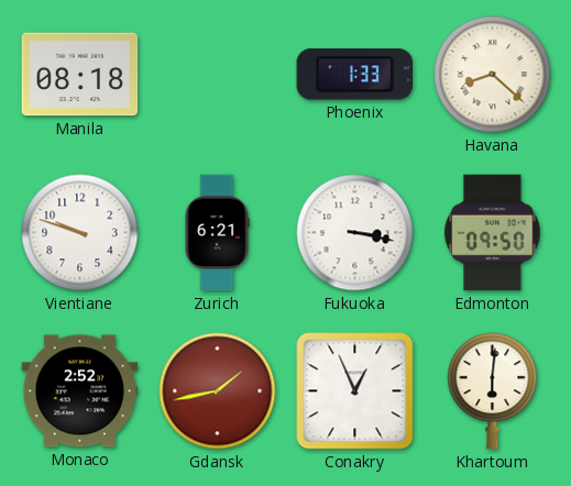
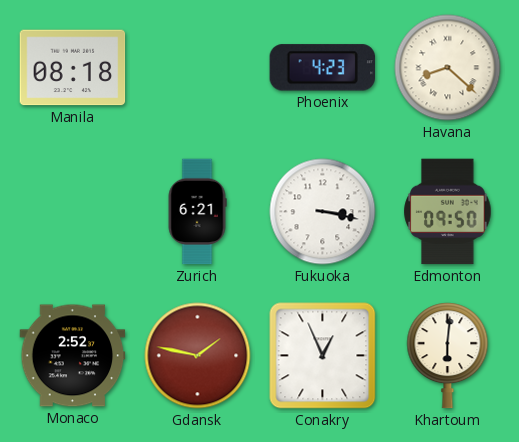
Phoenix: 1:33 -> 4:23
Vientiane: 9:48 -> none
Gdansk: 1:43 -> 1:47
